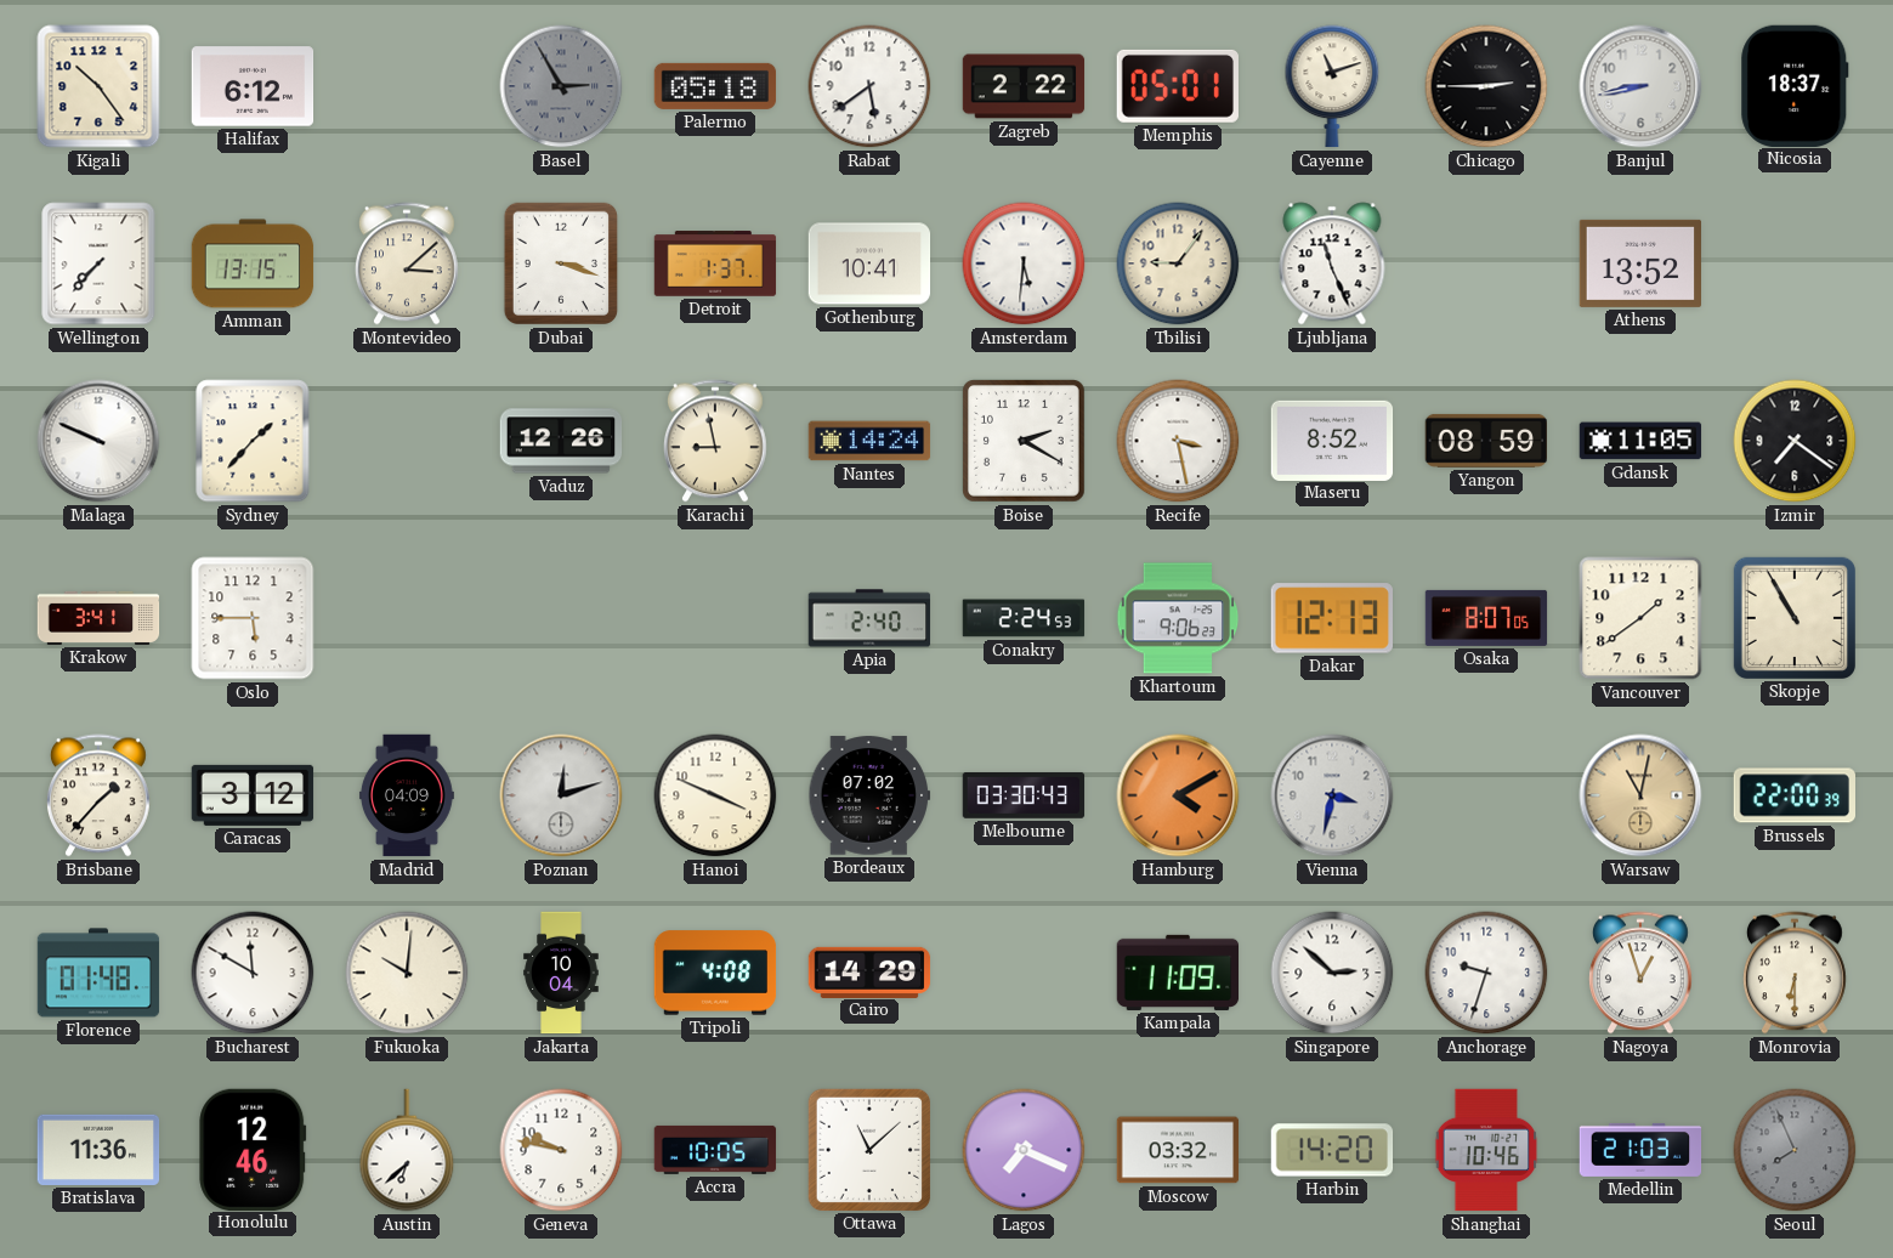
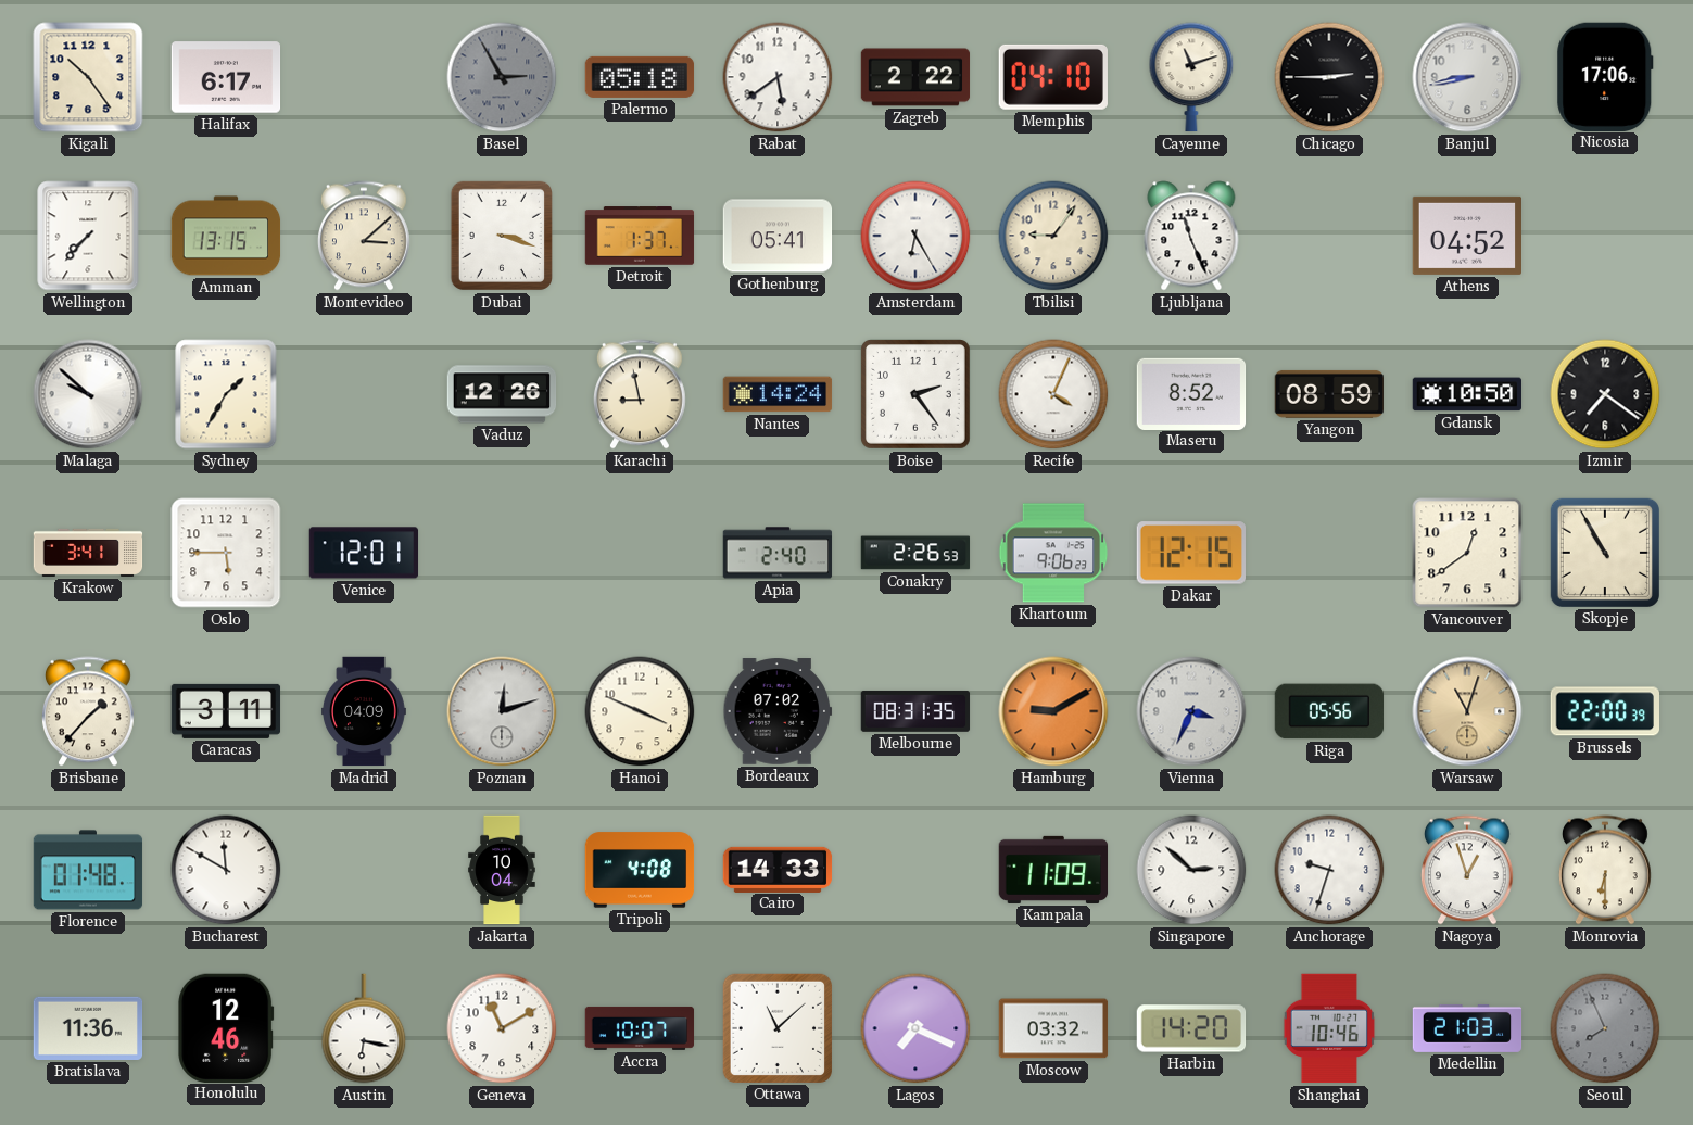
Halifax: 6:12 -> 6:17
Memphis: 05:01 -> 04:10
Nicosia: 18:37 -> 17:06
Gothenburg: 10:41 -> 05:41
Amsterdam: 5:31 -> 6:25
Athens: 13:52 -> 04:52
Malaga: 9:49 -> 9:52
Sydney: 1:37 -> 1:35
Boise: 2:20 -> 2:24
Recife: 3:28 -> 4:04
Gdansk: 11:05 -> 10:50
Venice: none -> 12:01
Conakry: 2:24 -> 2:26
Dakar: 12:13 -> 12:15
Osaka: 8:07 -> none
Vancouver: 1:39 -> 12:39
Caracas: 3:12 -> 3:11
Melbourne: 03:30 -> 08:31
Hamburg: 4:10 -> 9:10
Vienna: 3:32 -> 3:34
Riga: none -> 05:56
Warsaw: 11:02 -> 11:03
Fukuoka: 10:01 -> none
Cairo: 14:29 -> 14:33
Austin: 6:38 -> 6:17
Geneva: 9:47 -> 11:10
Accra: 10:05 -> 10:07
